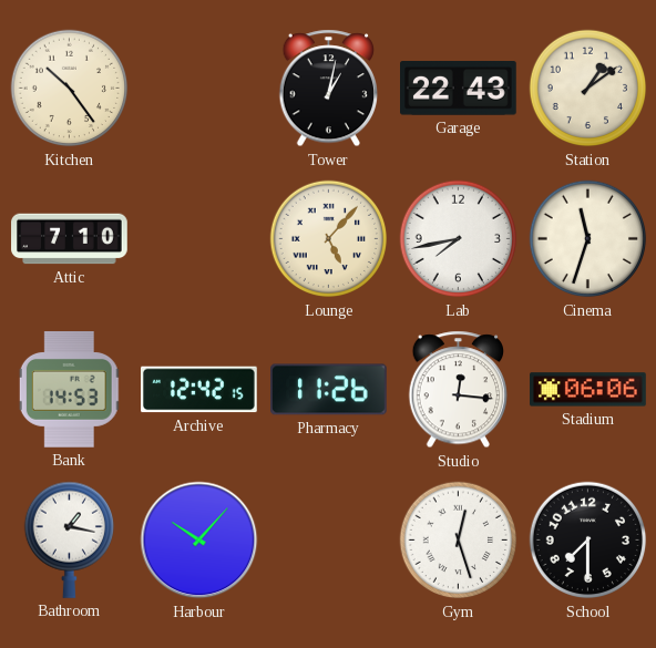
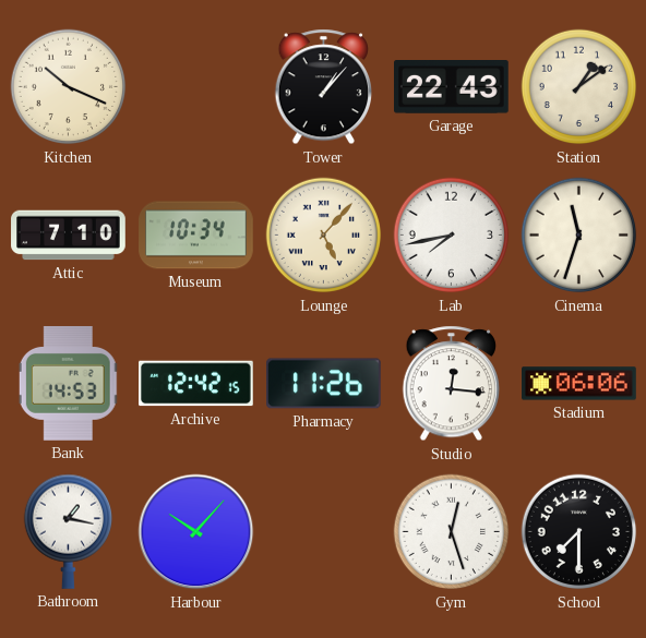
Kitchen: 10:24 -> 10:19
Tower: 1:02 -> 1:07
Museum: none -> 10:34
